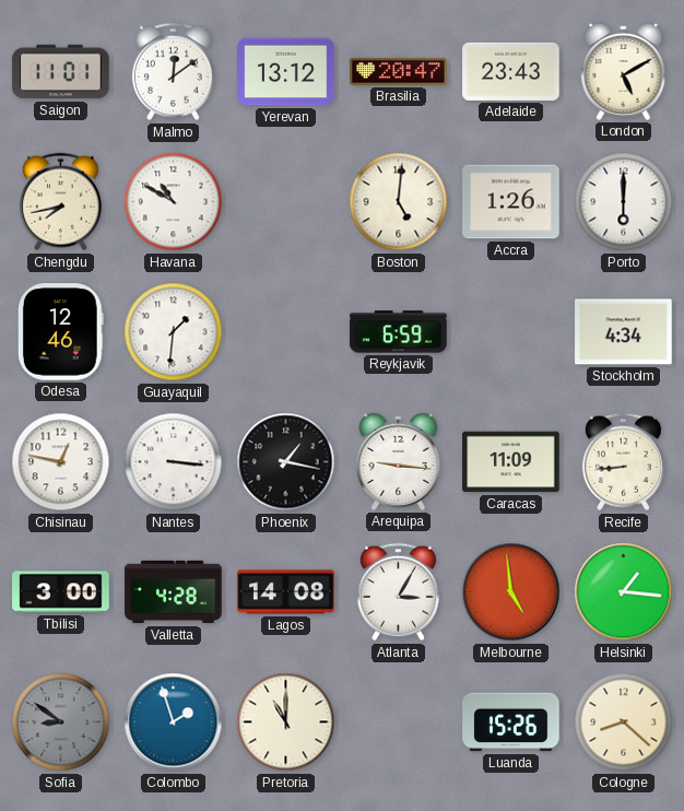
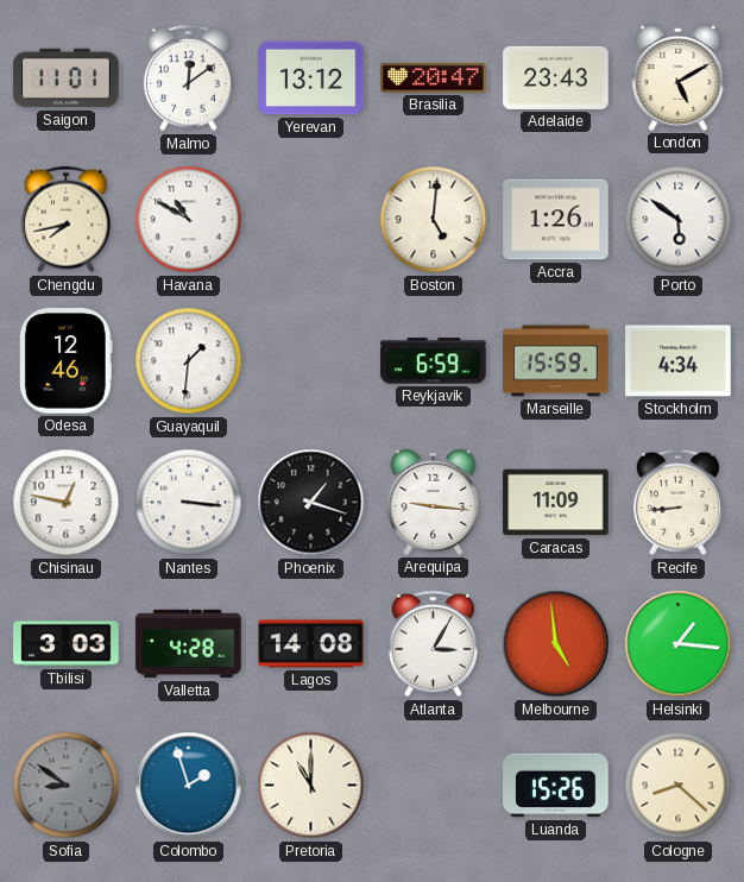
Porto: 6:00 -> 5:51
Marseille: none -> 15:59
Phoenix: 1:17 -> 1:18
Tbilisi: 3:00 -> 3:03
